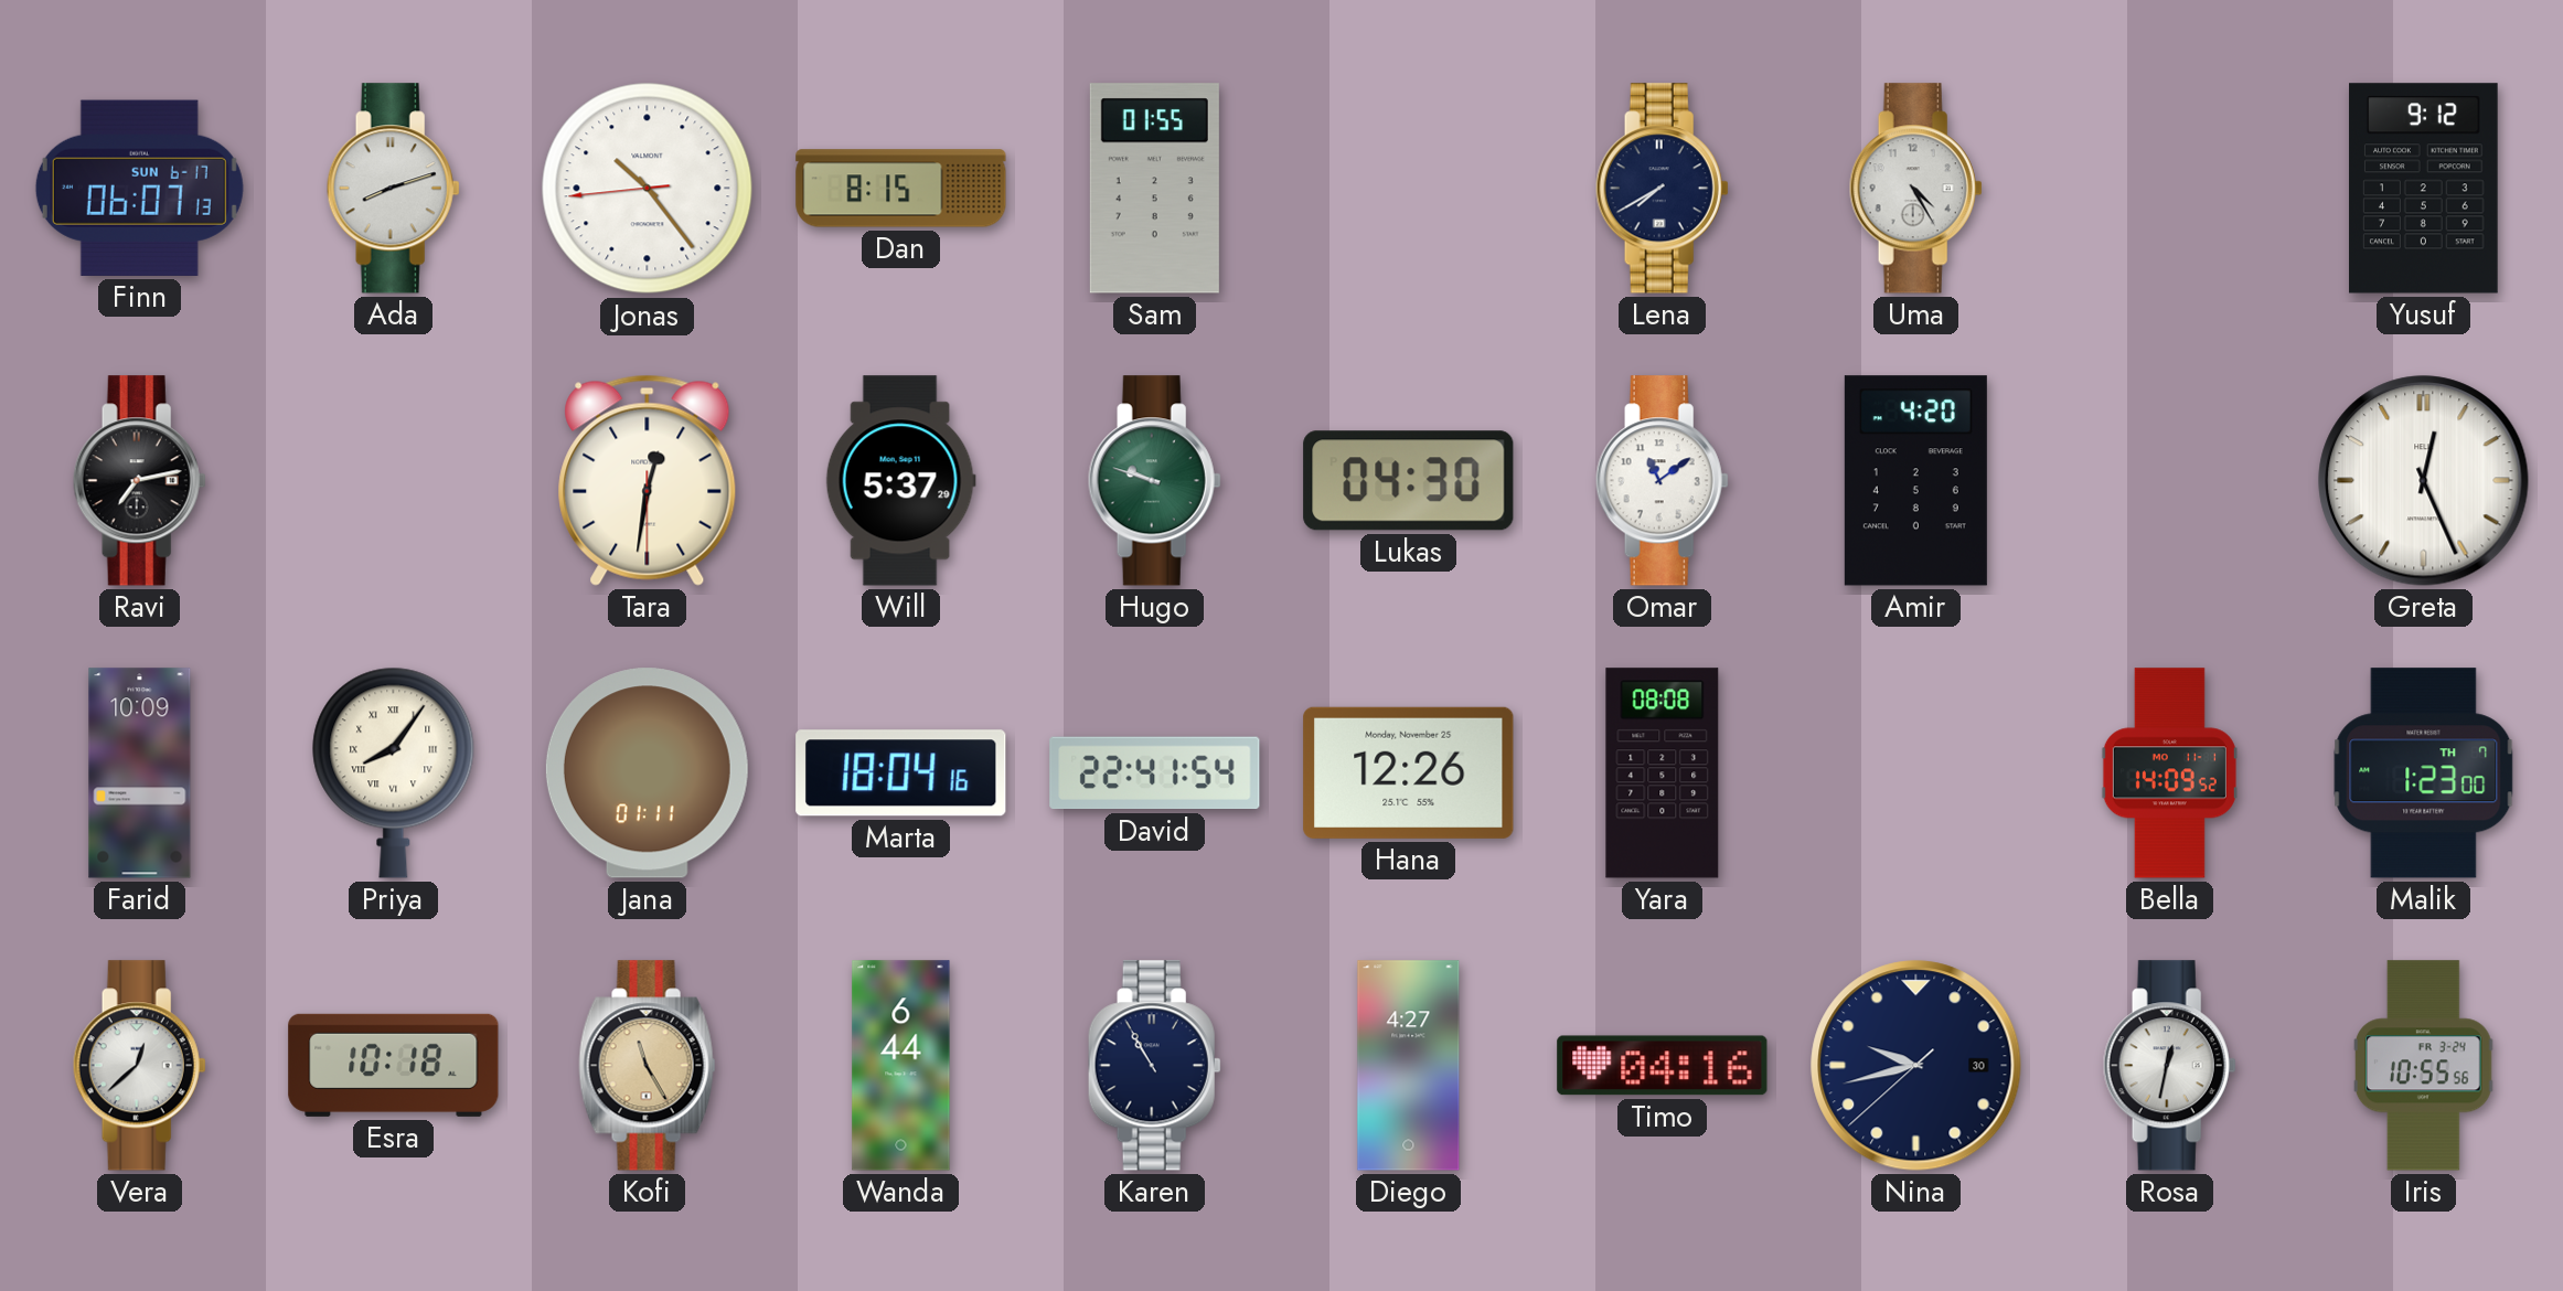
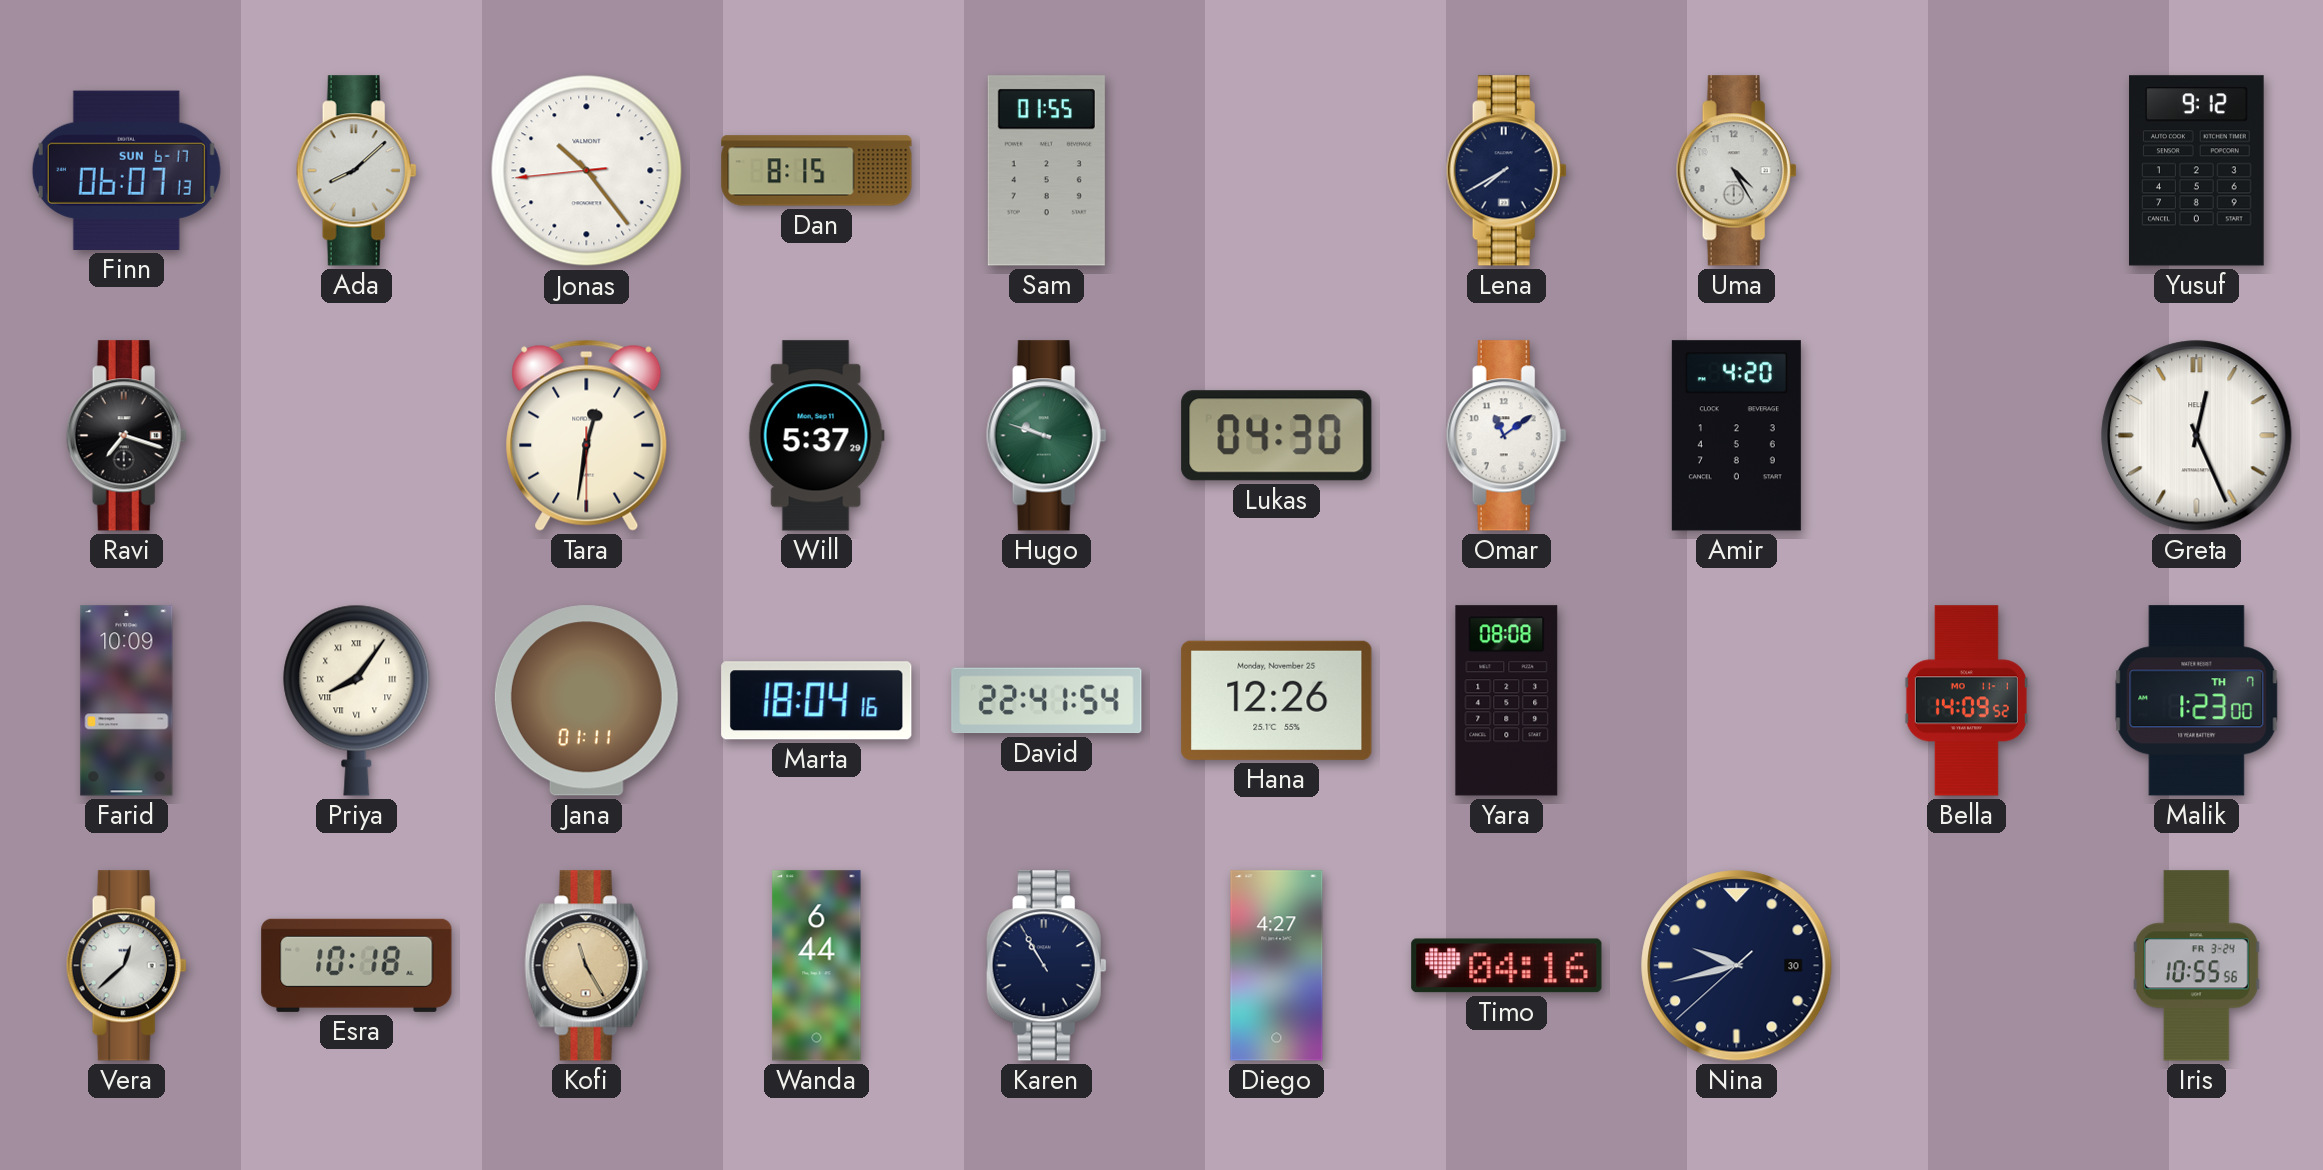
Ada: 8:12 -> 8:08
Ravi: 7:13 -> 7:18
Rosa: 12:32 -> none
